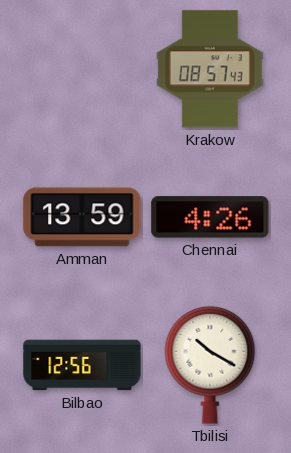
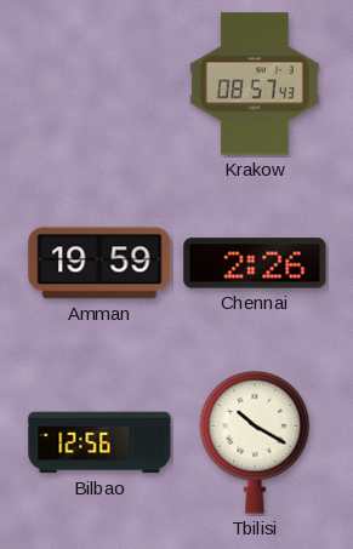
Amman: 13:59 -> 19:59
Chennai: 4:26 -> 2:26
